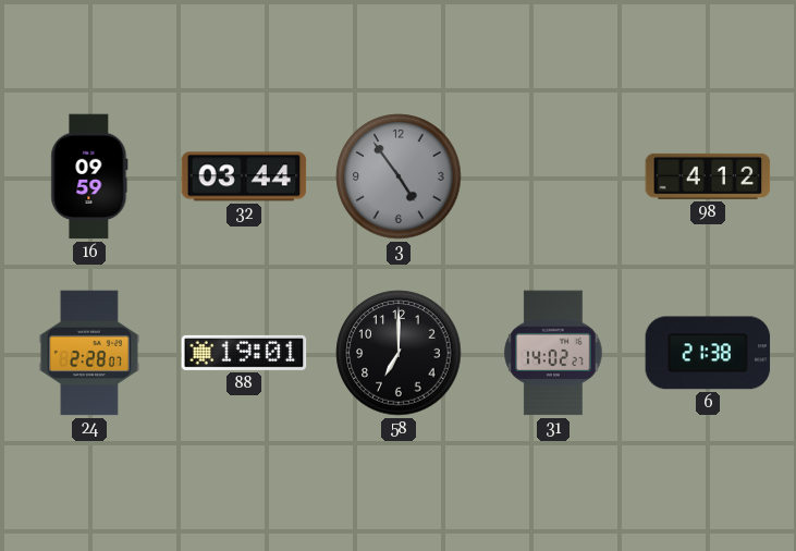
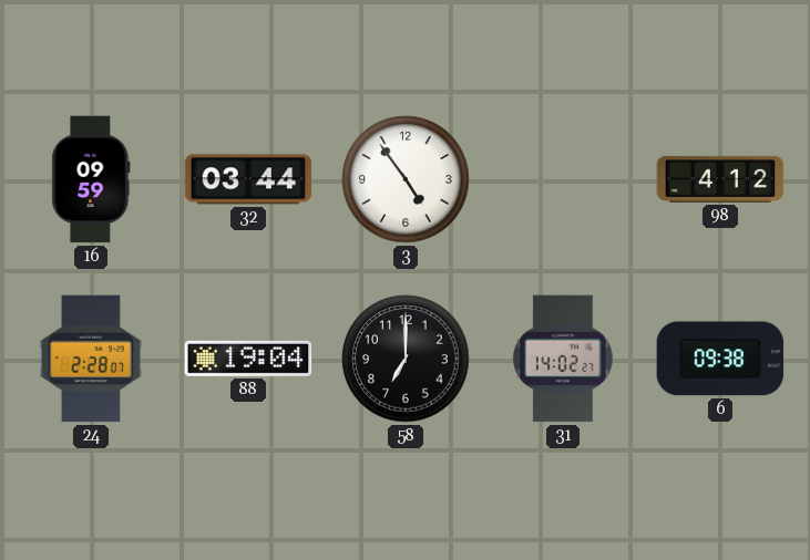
3 dial: grey -> white
88: 19:01 -> 19:04
6: 21:38 -> 09:38
